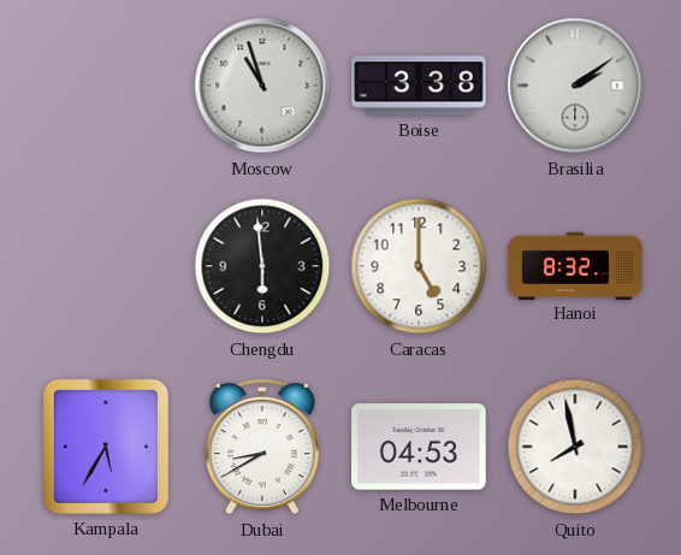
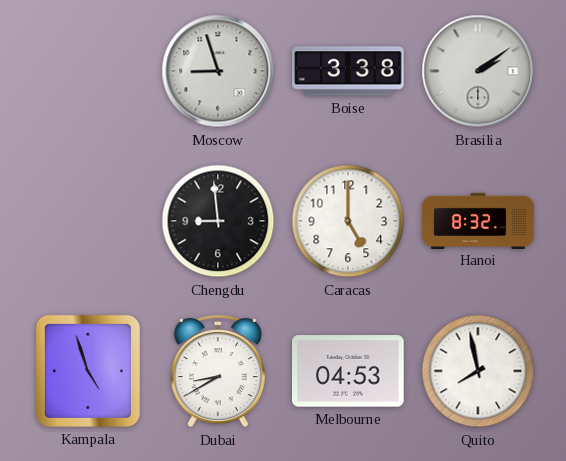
Moscow: 10:57 -> 8:57
Chengdu: 5:59 -> 8:59
Kampala: 5:35 -> 4:57
